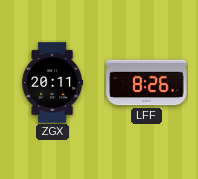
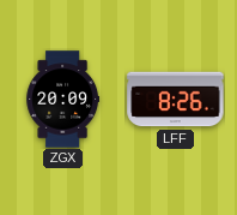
ZGX: 20:11 -> 20:09
